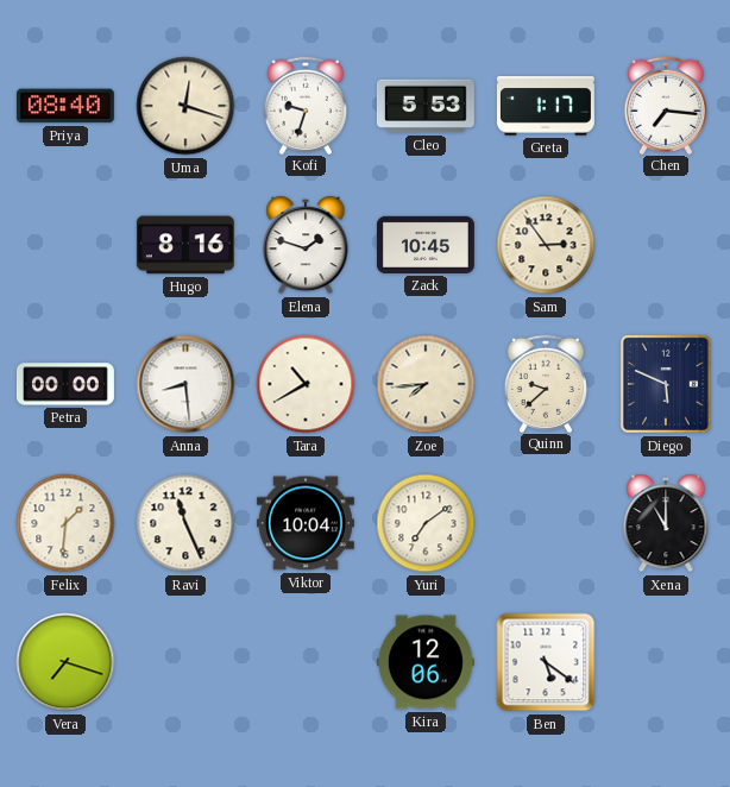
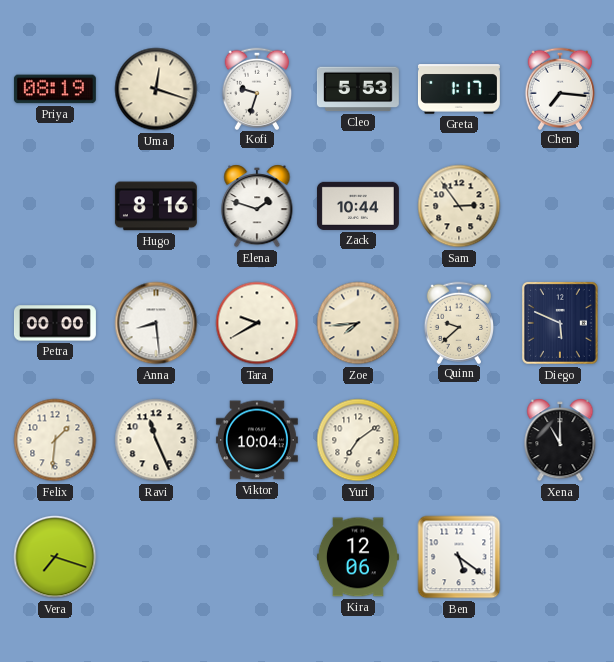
Priya: 08:40 -> 08:19
Zack: 10:45 -> 10:44
Tara: 10:40 -> 9:40
